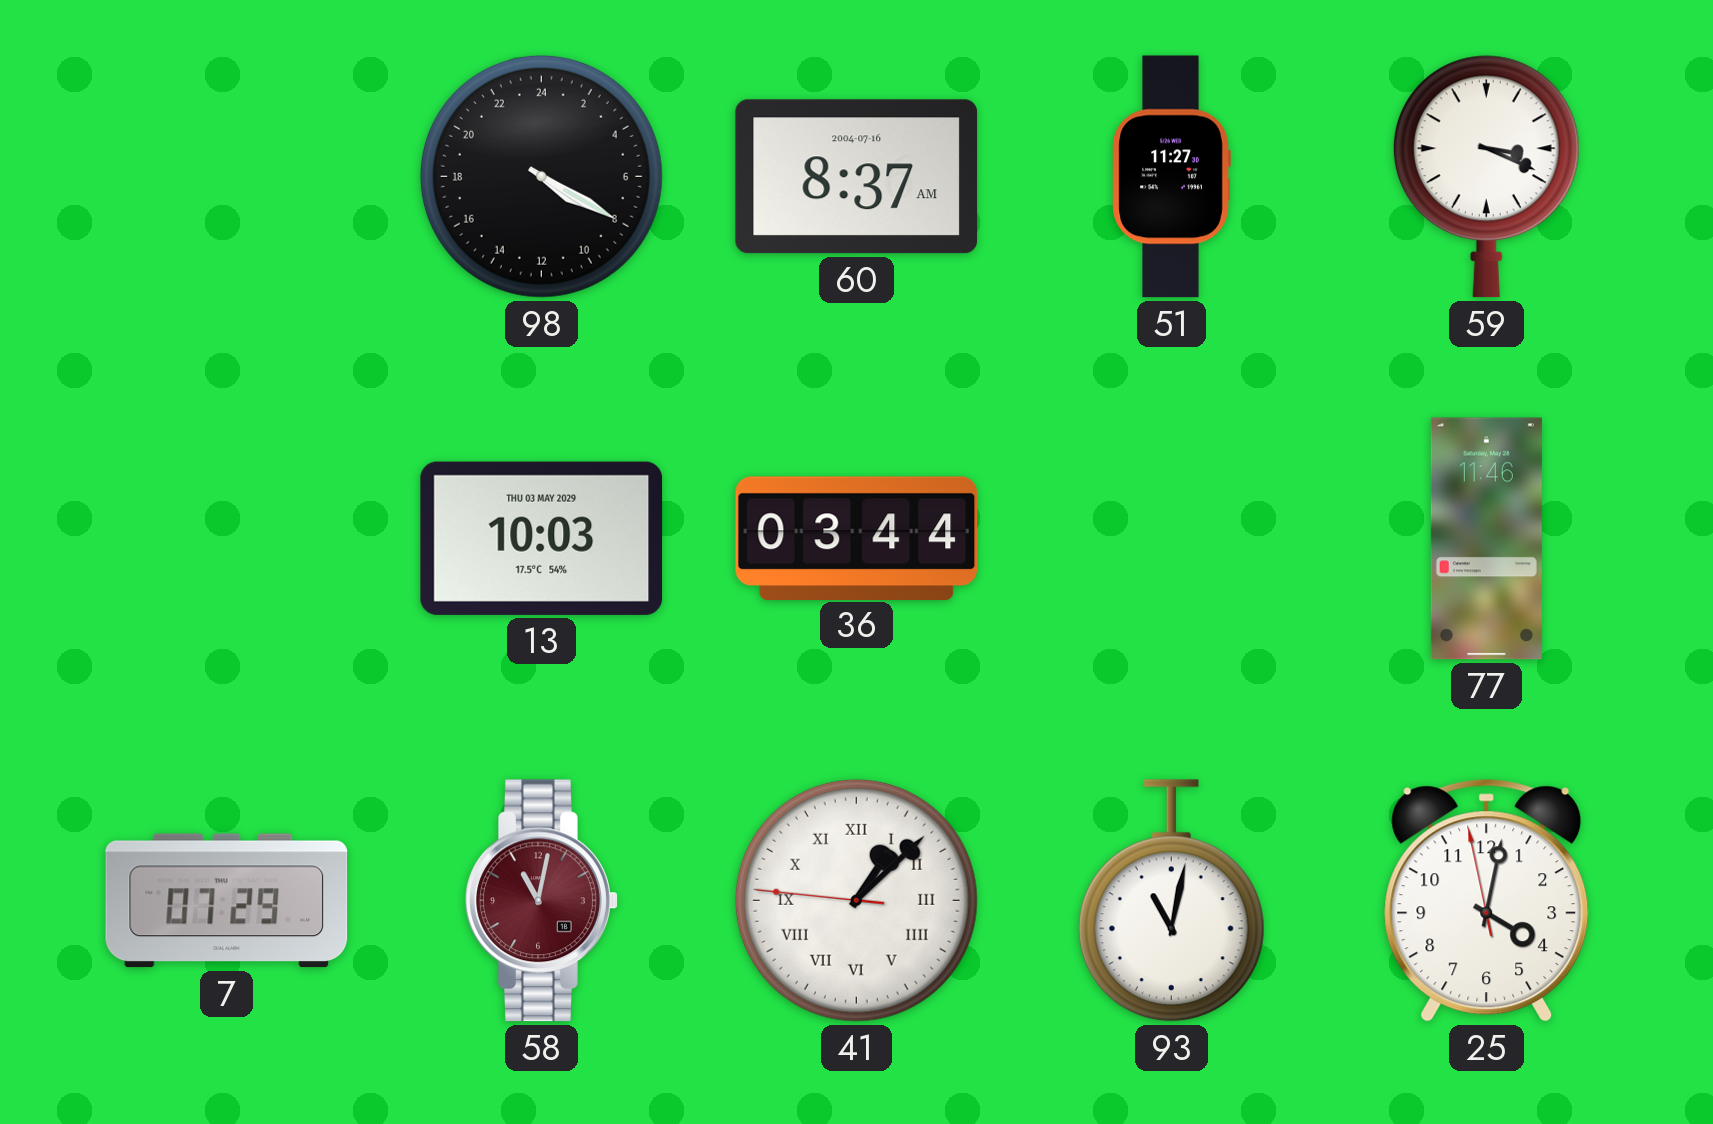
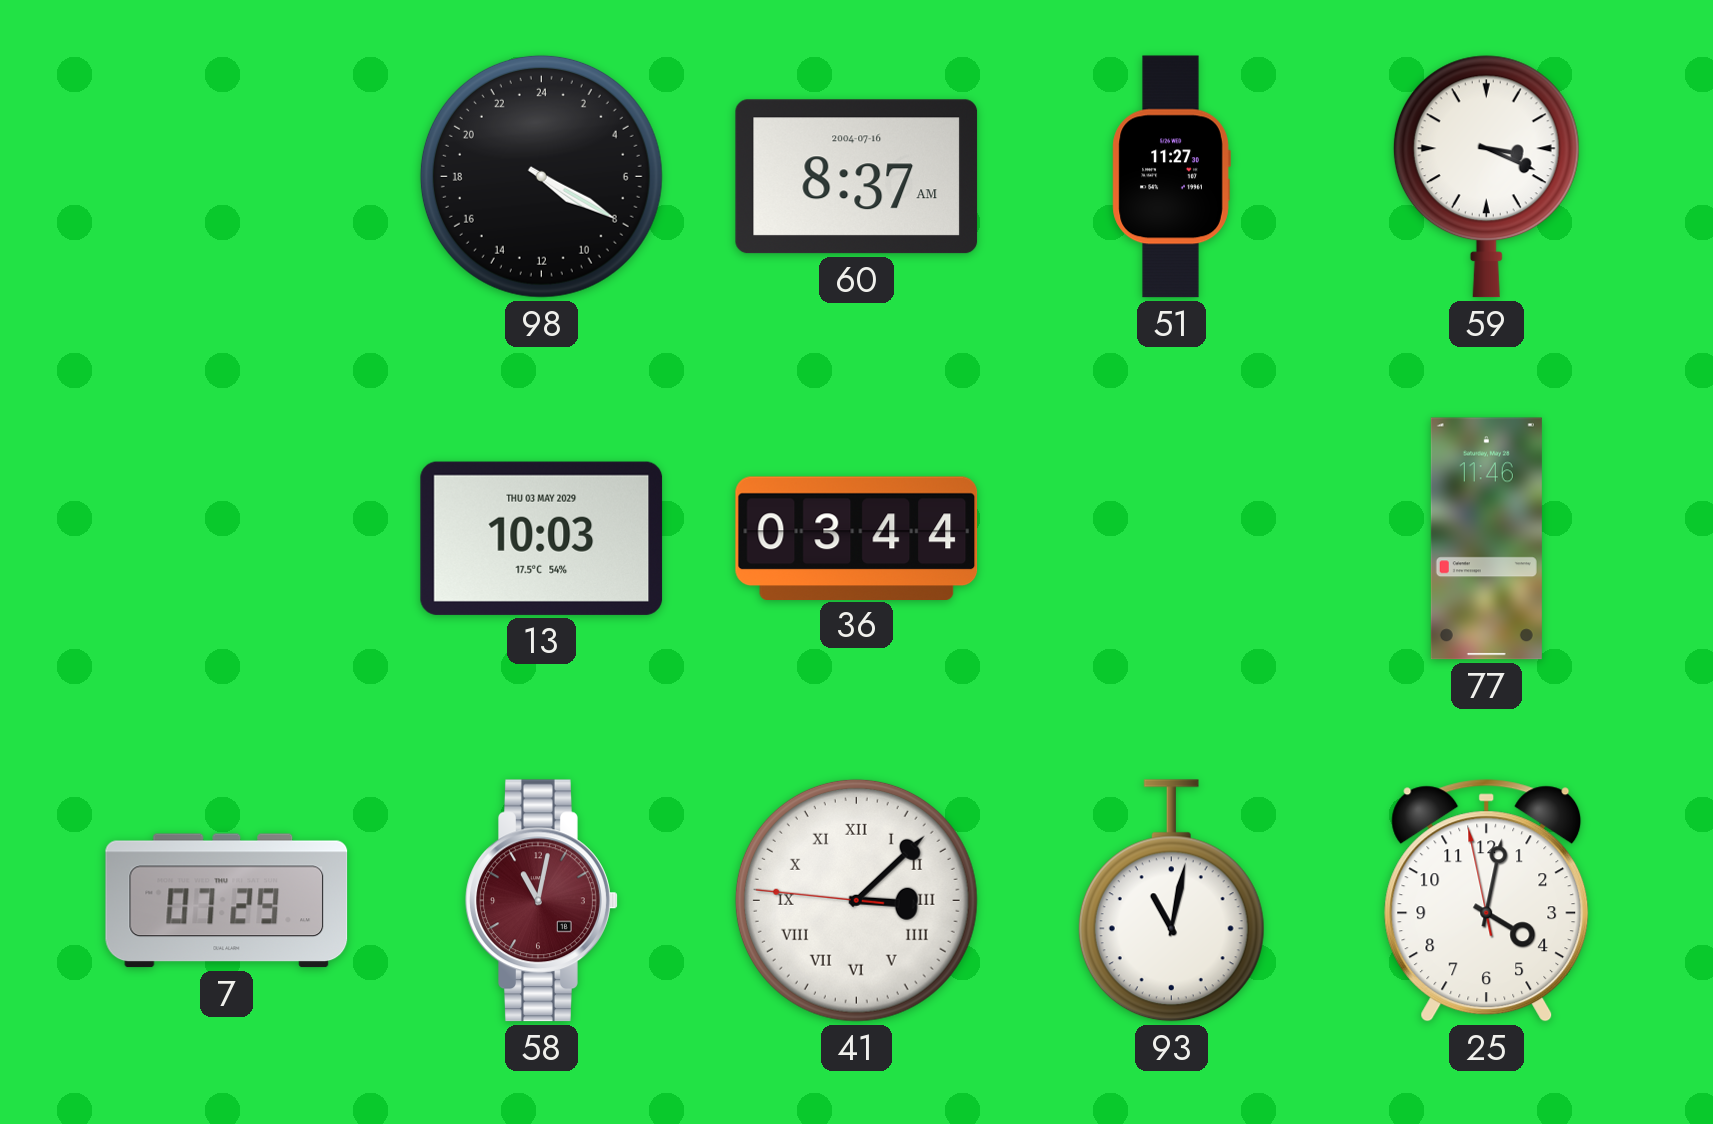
41: 1:07 -> 3:07
